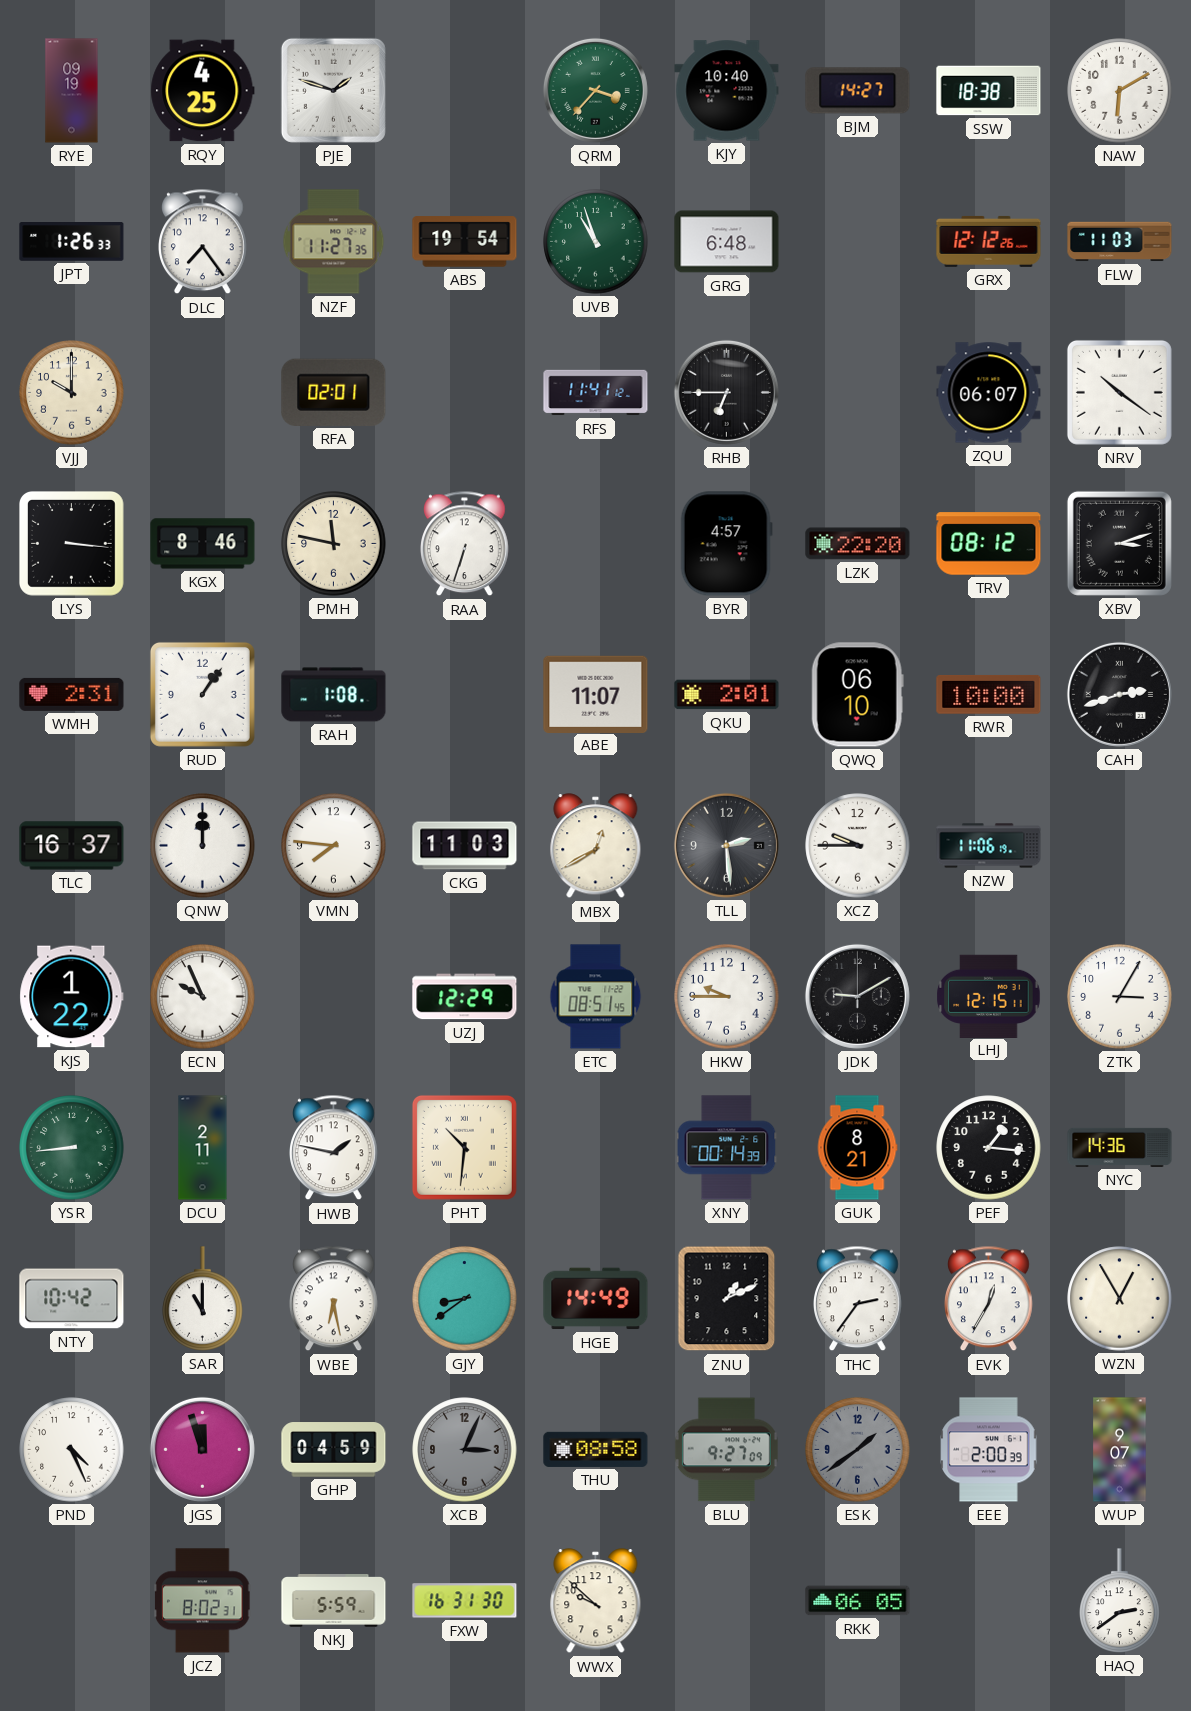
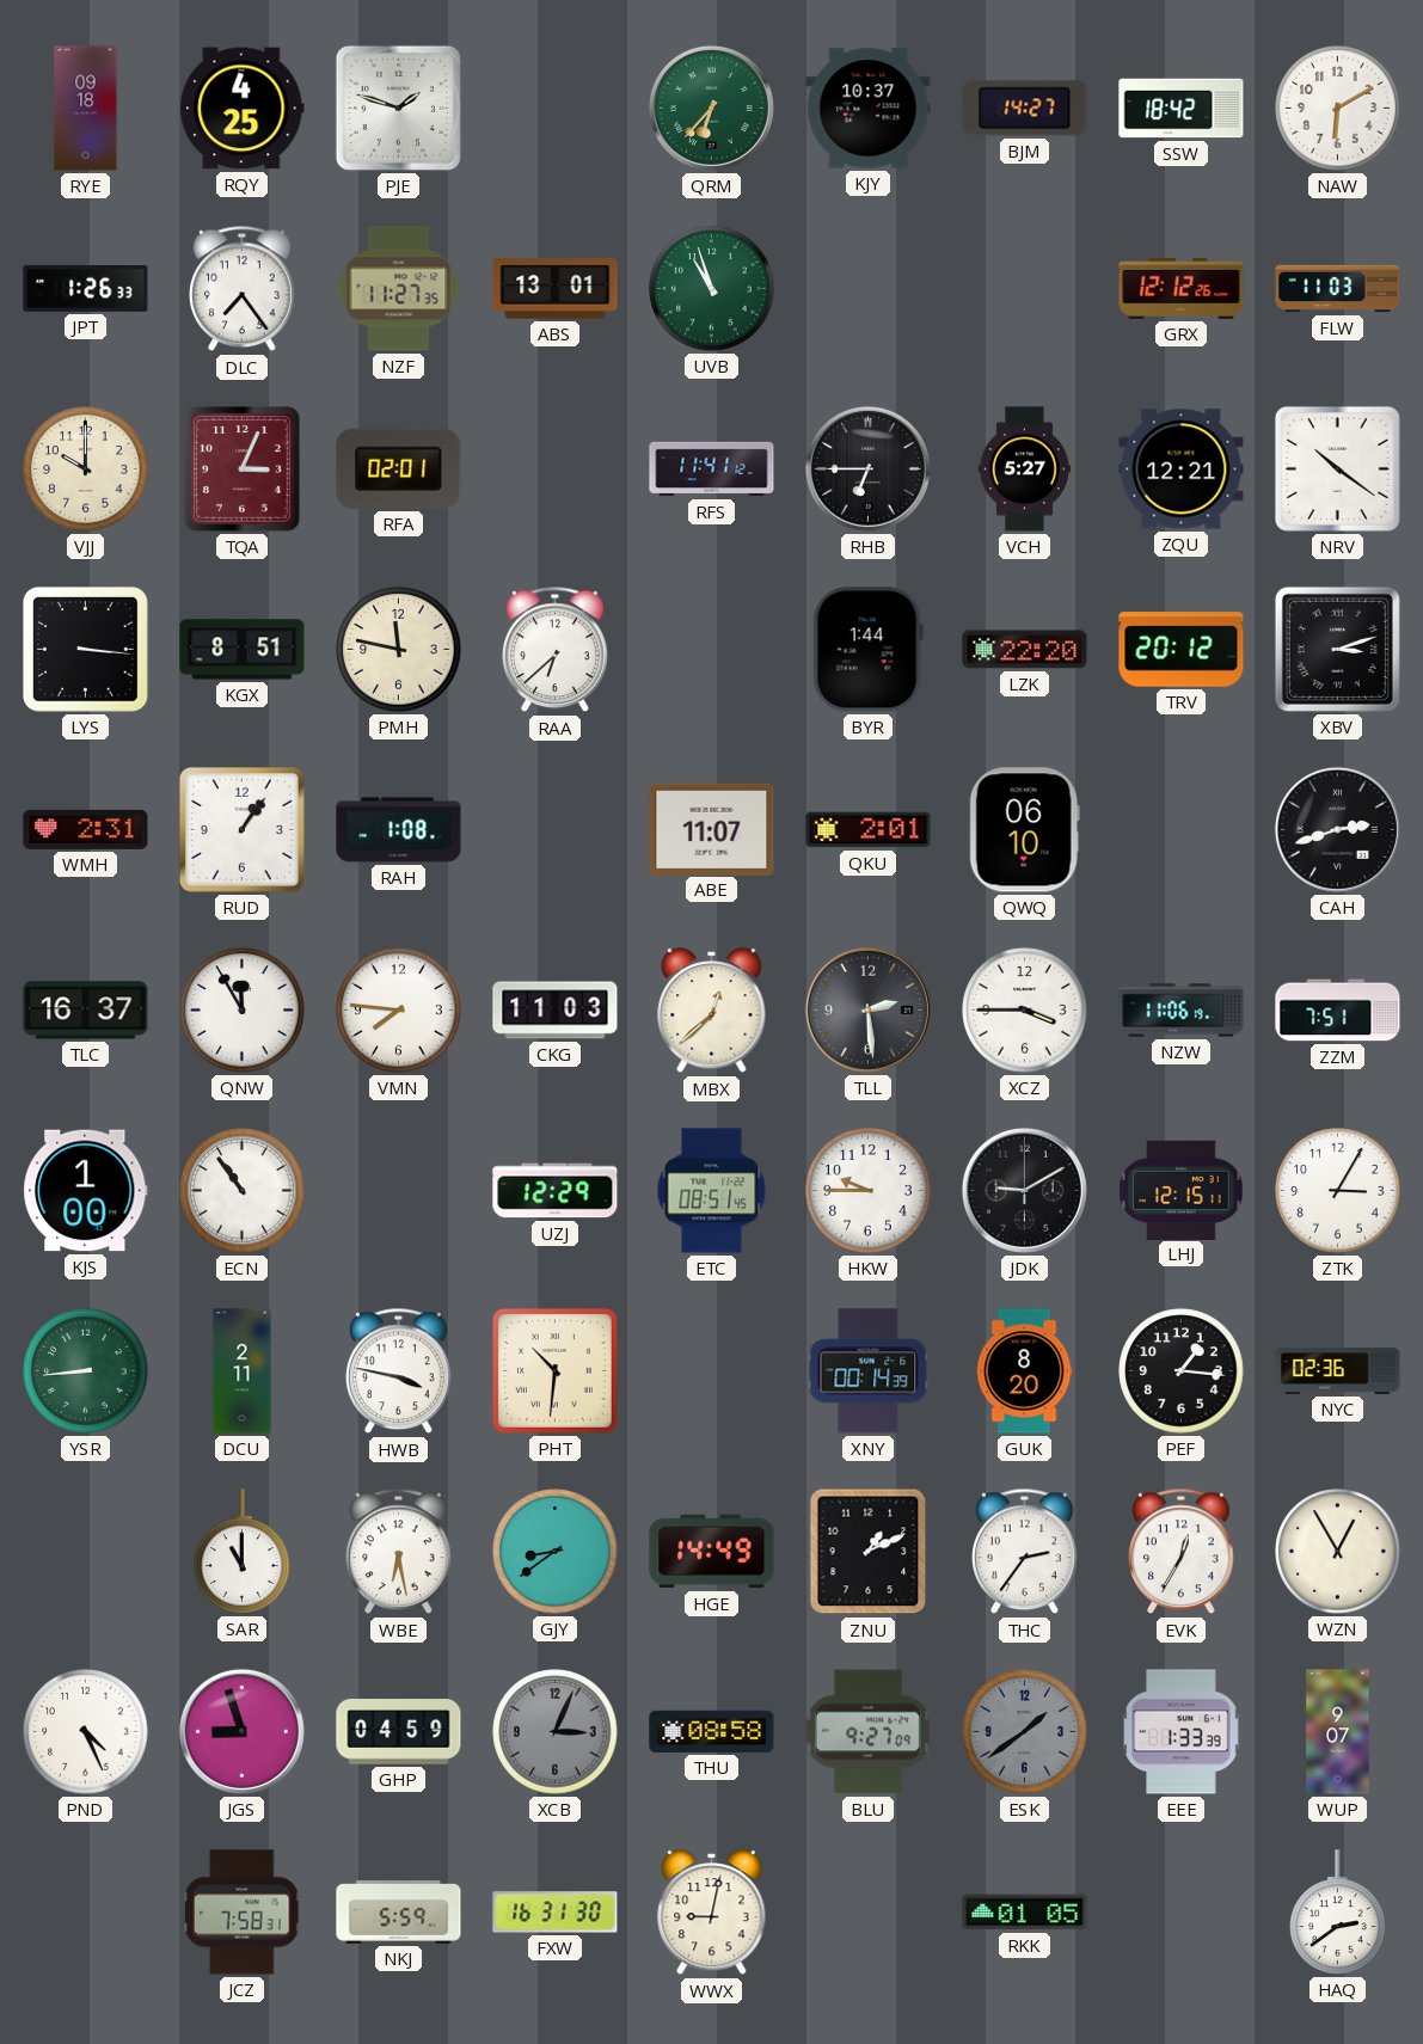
RYE: 09:19 -> 09:18
QRM: 3:37 -> 6:37
KJY: 10:40 -> 10:37
SSW: 18:38 -> 18:42
ABS: 19:54 -> 13:01
GRG: 6:48 -> none
TQA: none -> 3:04
VCH: none -> 5:27
ZQU: 06:07 -> 12:21
KGX: 8:46 -> 8:51
RAA: 6:33 -> 6:38
BYR: 4:57 -> 1:44
TRV: 08:12 -> 20:12
RWR: 10:00 -> none
QNW: 12:00 -> 11:55
MBX: 12:40 -> 12:38
XCZ: 9:45 -> 3:45
ZZM: none -> 7:51
KJS: 1:22 -> 1:00
ECN: 9:56 -> 10:54
HWB: 1:47 -> 3:47
GUK: 8:21 -> 8:20
NYC: 14:36 -> 02:36
NTY: 10:42 -> none
JGS: 11:57 -> 8:57
EEE: 2:00 -> 1:33
JCZ: 8:02 -> 7:58
WWX: 9:52 -> 9:02
RKK: 06:05 -> 01:05
